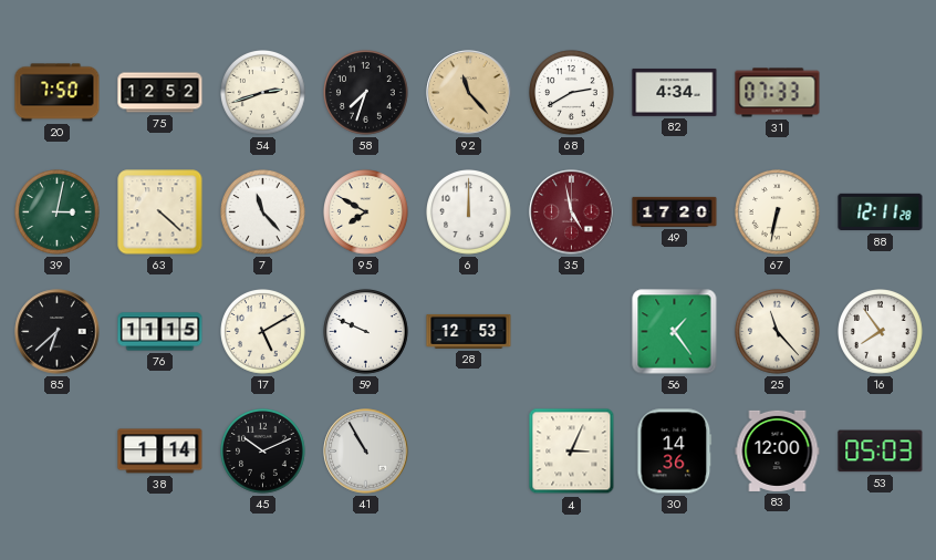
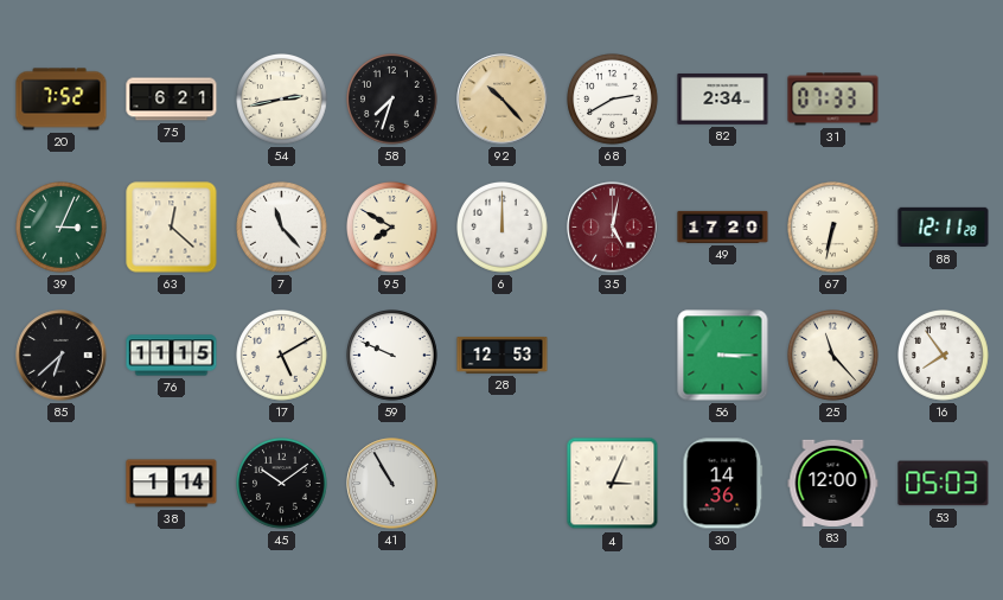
20: 7:50 -> 7:52
75: 12:52 -> 6:21
54: 2:42 -> 2:43
92: 11:23 -> 10:23
82: 4:34 -> 2:34
39: 3:02 -> 3:04
63: 4:22 -> 12:22
35: 4:58 -> 5:02
56: 1:24 -> 3:15
45: 10:11 -> 10:09
